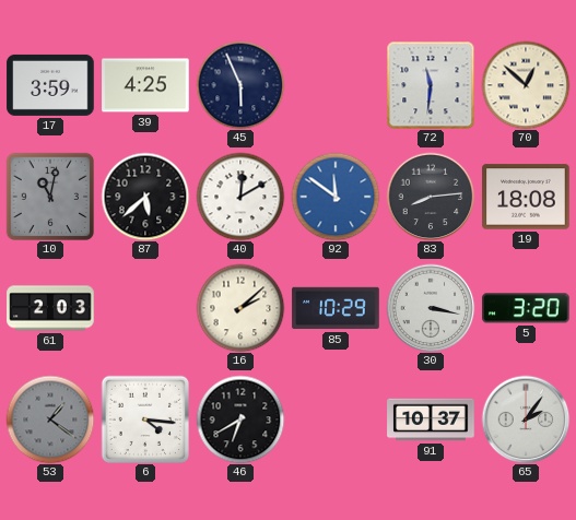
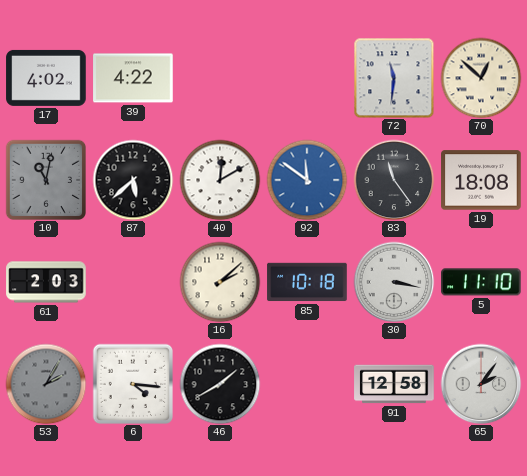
17: 3:59 -> 4:02
39: 4:25 -> 4:22
45: 5:56 -> none
83: 8:14 -> 11:24
85: 10:29 -> 10:18
5: 3:20 -> 11:10
53: 1:21 -> 2:05
46: 6:40 -> 1:40
91: 10:37 -> 12:58
